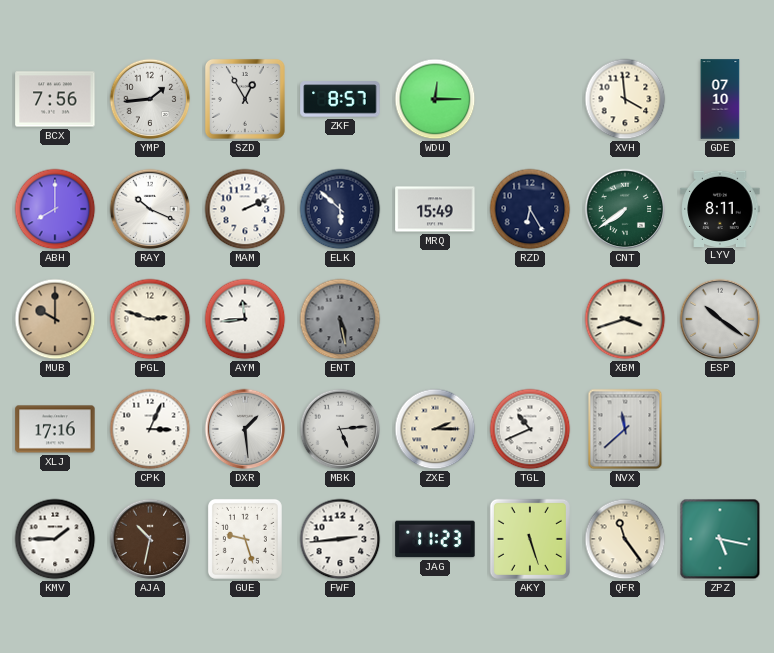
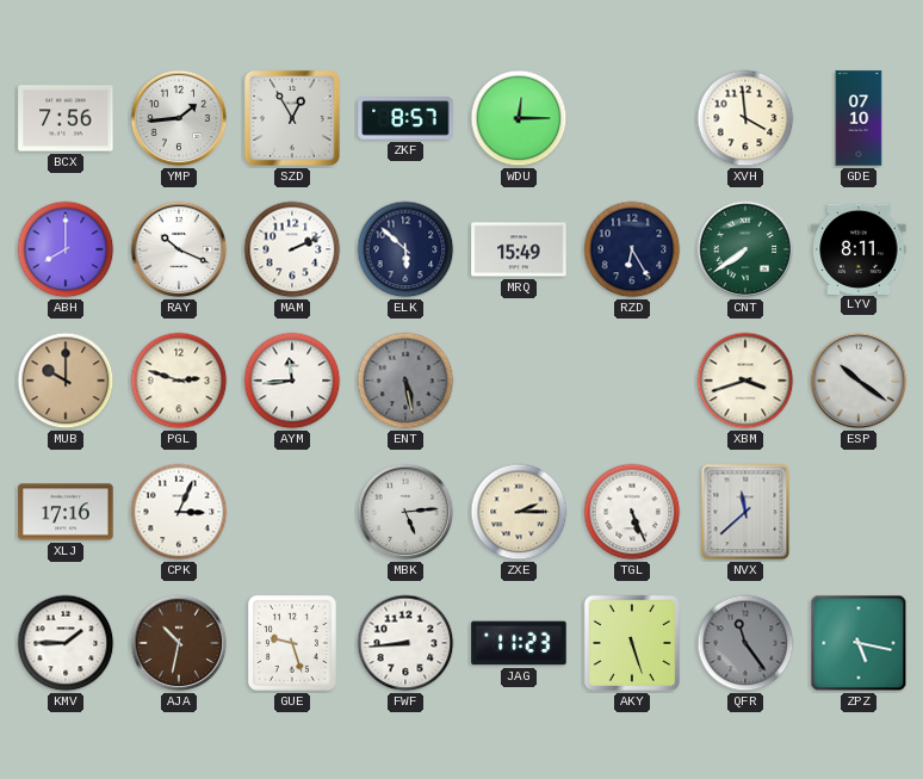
DXR: 1:29 -> none
TGL: 10:41 -> 5:26
FWF: 2:44 -> 8:44
QFR dial: cream -> grey
